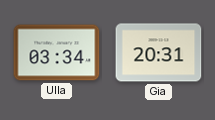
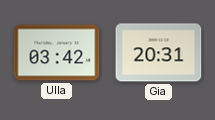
Ulla: 03:34 -> 03:42
